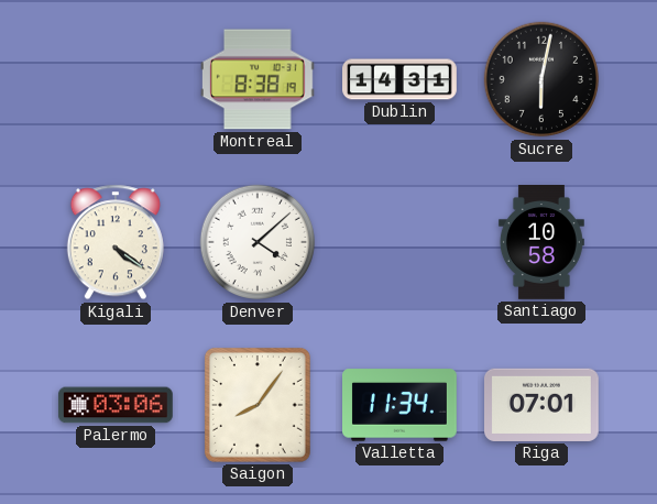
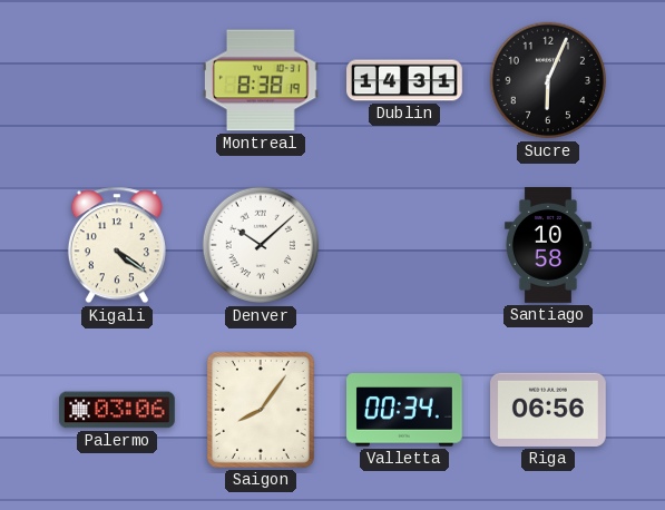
Sucre: 6:02 -> 6:04
Denver: 4:08 -> 10:08
Valletta: 11:34 -> 00:34
Riga: 07:01 -> 06:56
